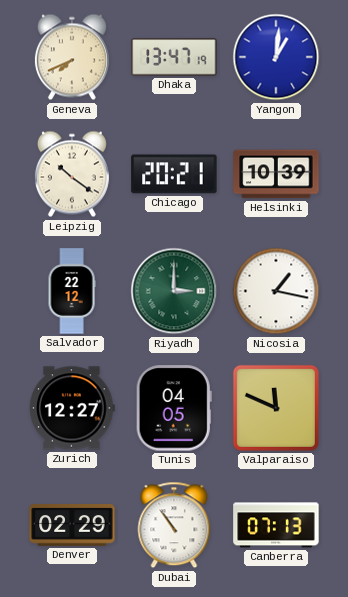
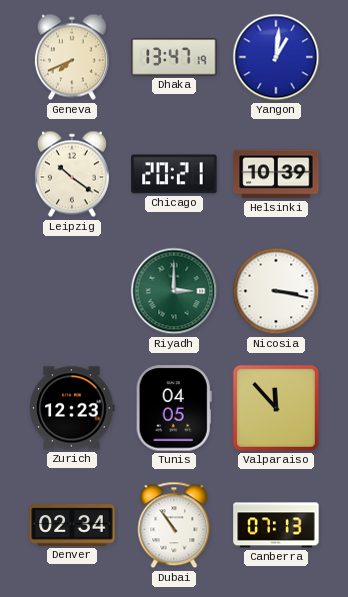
Salvador: 22:12 -> none
Nicosia: 1:17 -> 3:17
Zurich: 12:27 -> 12:23
Valparaiso: 11:49 -> 11:53
Denver: 02:29 -> 02:34
